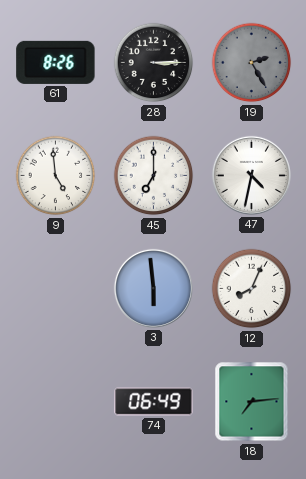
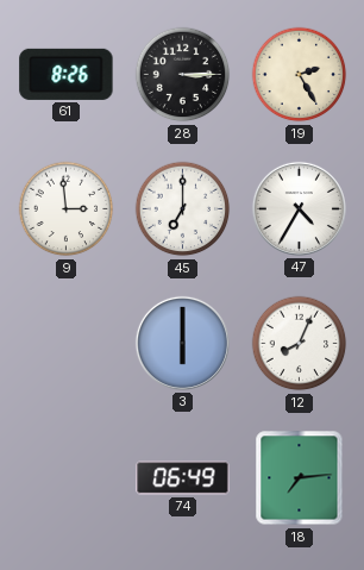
19 dial: grey -> cream
9: 4:59 -> 2:59
47: 4:32 -> 4:35
3: 5:59 -> 6:00
